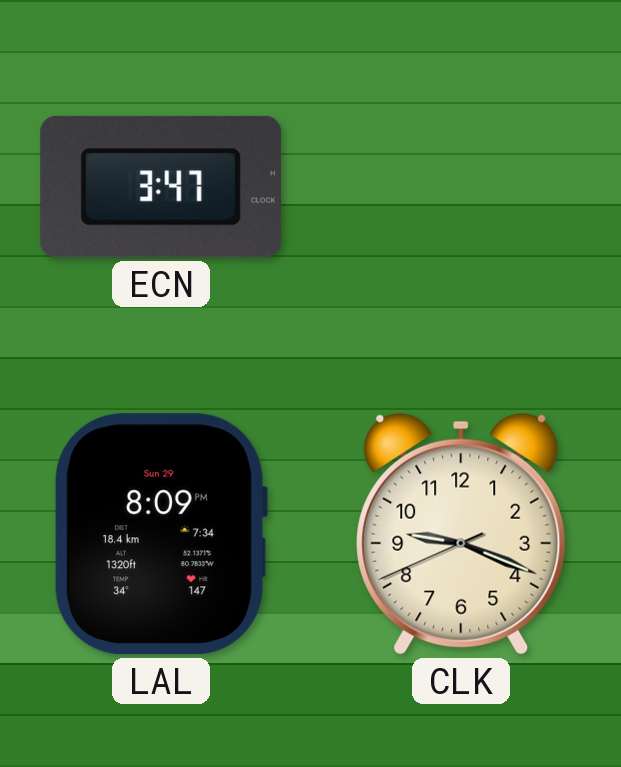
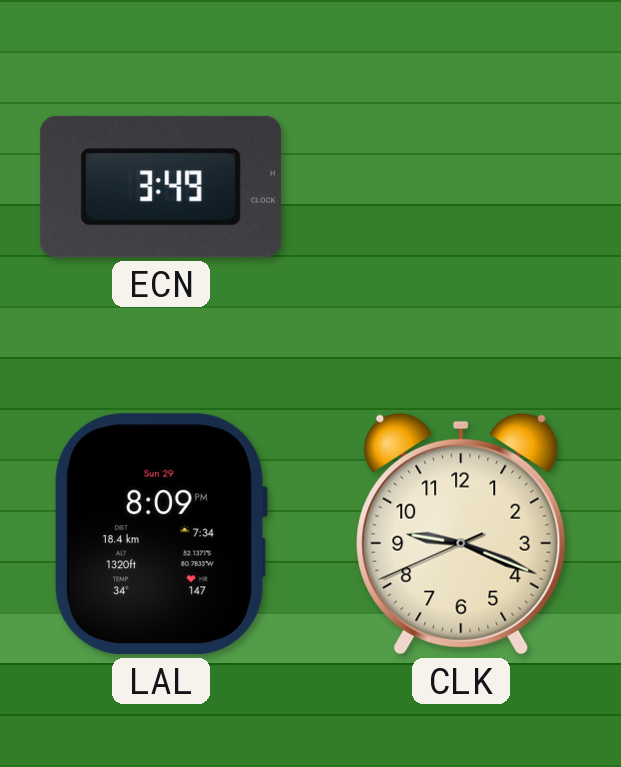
ECN: 3:47 -> 3:49
